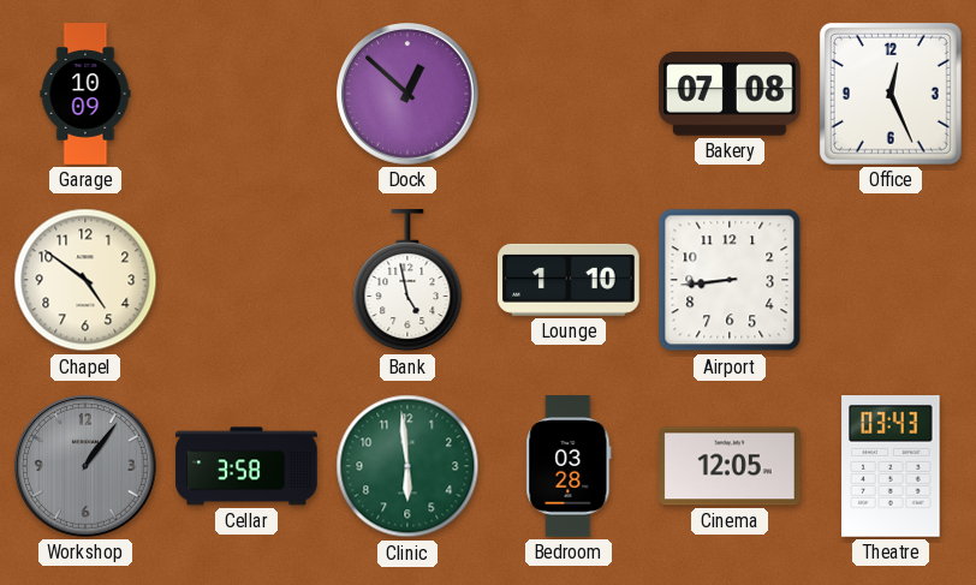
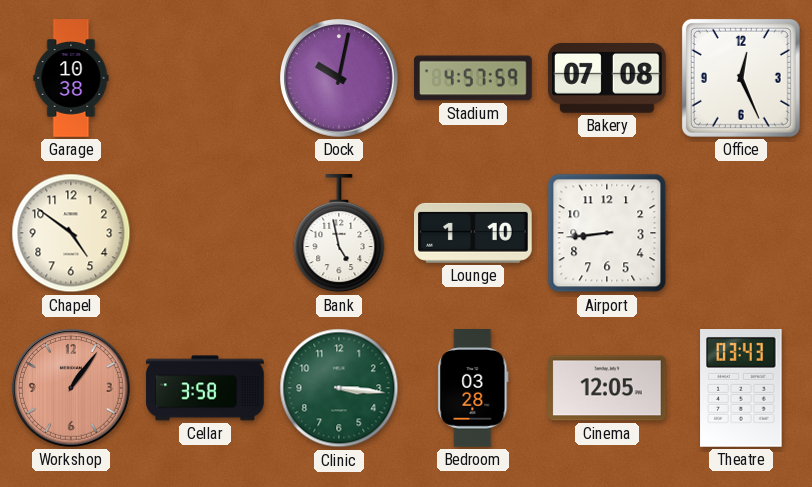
Garage: 10:09 -> 10:38
Dock: 12:52 -> 10:02
Stadium: none -> 4:57
Workshop dial: grey -> salmon
Clinic: 5:59 -> 3:16
